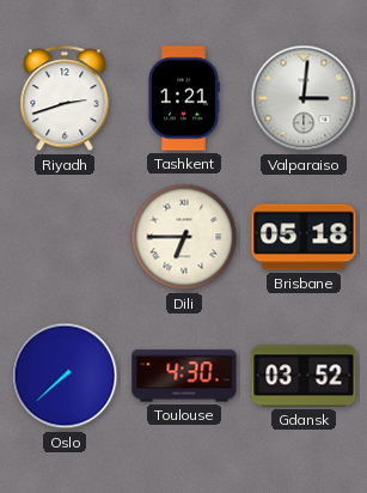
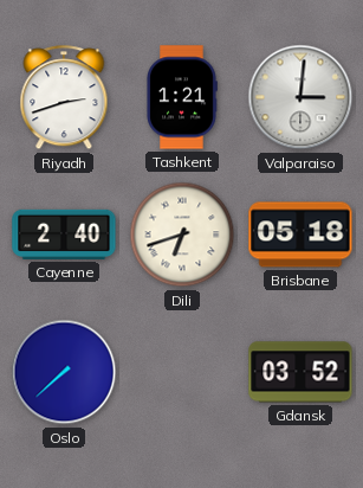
Cayenne: none -> 2:40
Dili: 6:45 -> 6:42
Toulouse: 4:30 -> none
